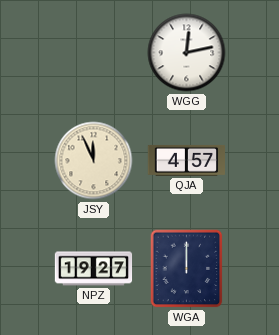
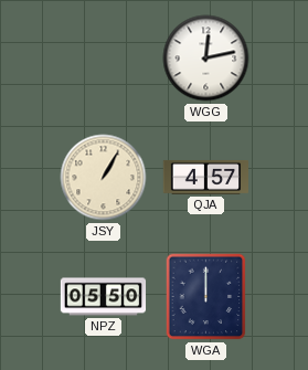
JSY: 11:56 -> 1:05
NPZ: 19:27 -> 05:50
